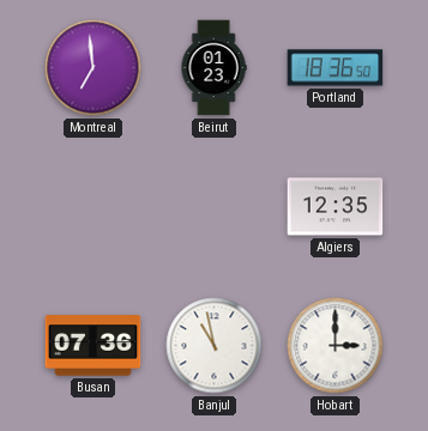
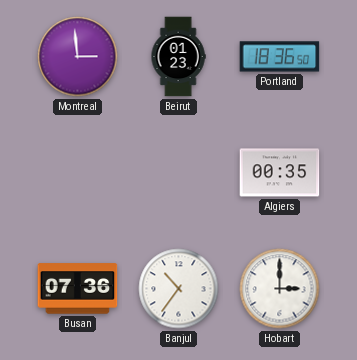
Montreal: 6:59 -> 2:59
Algiers: 12:35 -> 00:35
Banjul: 10:58 -> 10:36
